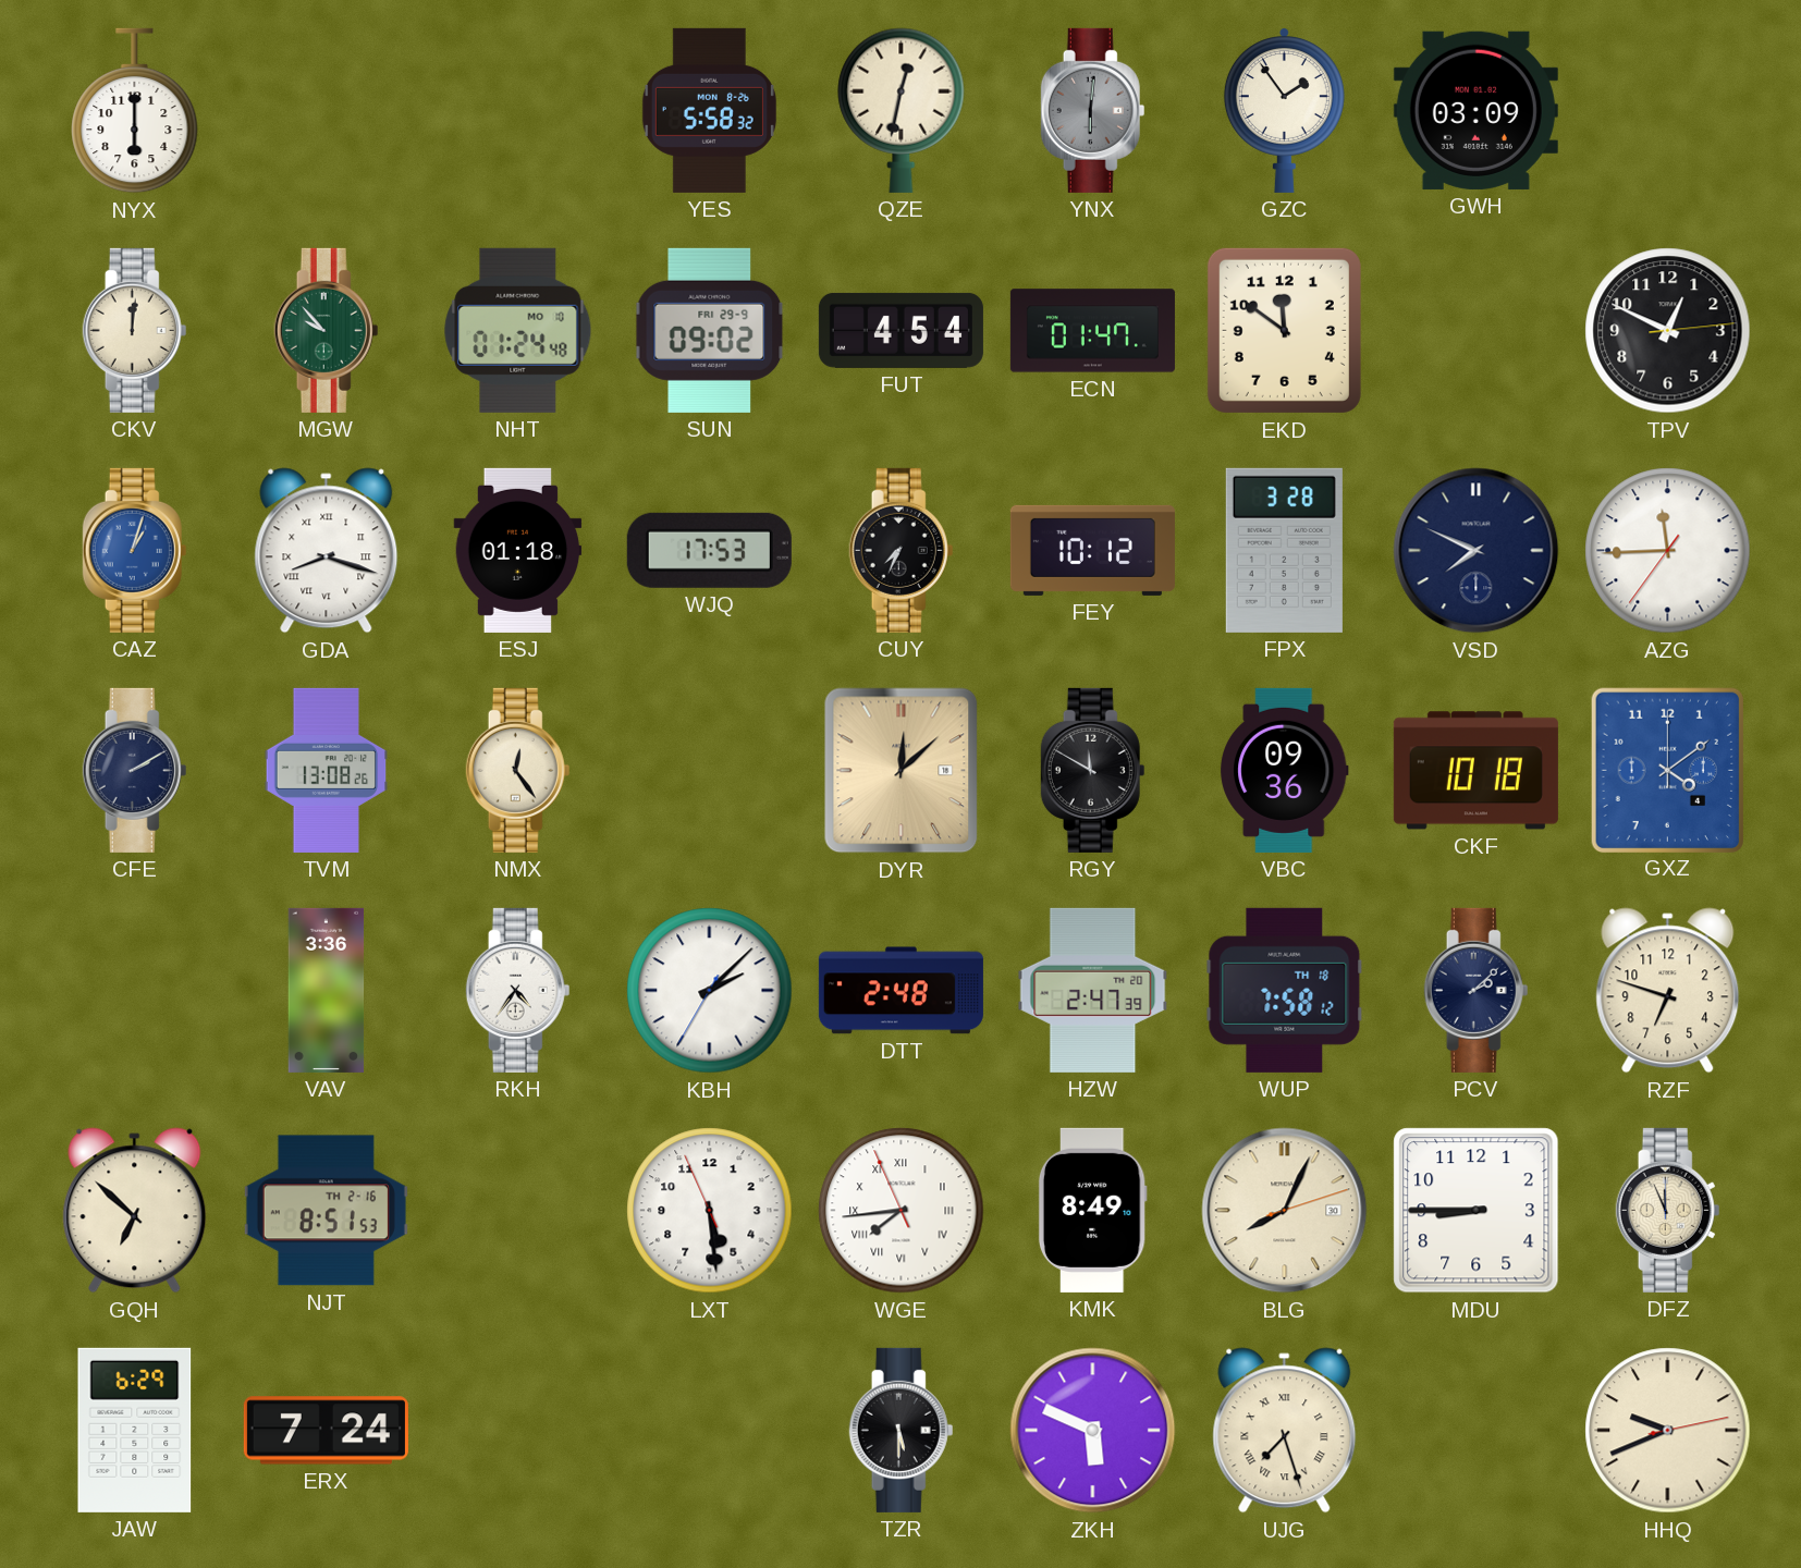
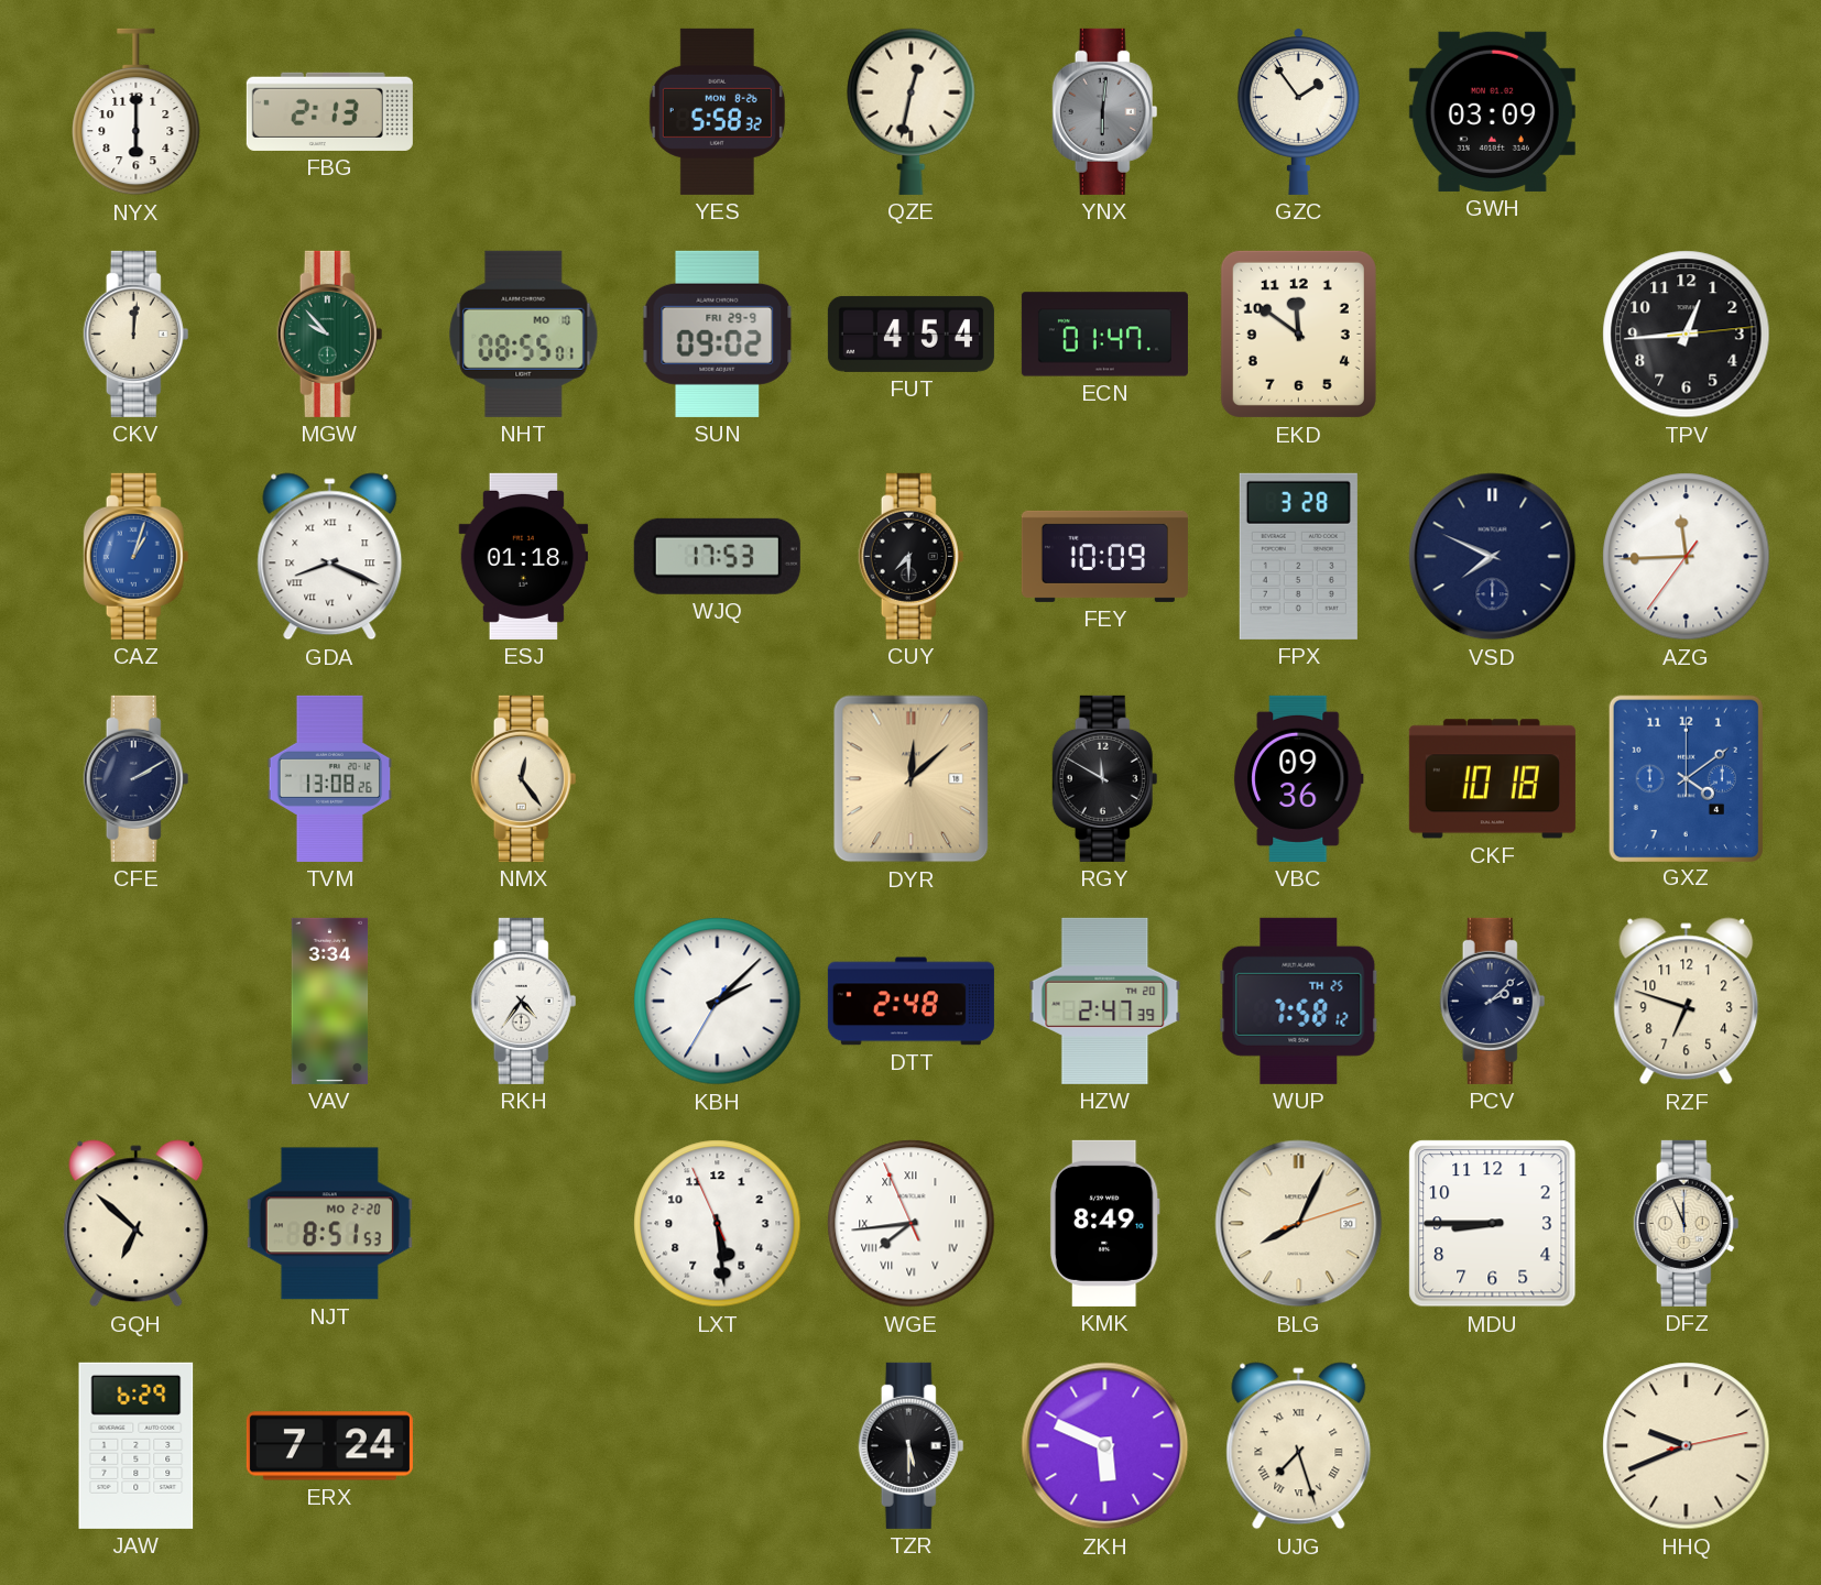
FBG: none -> 2:13
NHT: 01:24 -> 08:55
TPV: 12:49 -> 12:44
GDA: 8:18 -> 8:19
CUY: 7:34 -> 7:30
FEY: 10:12 -> 10:09
VAV: 3:36 -> 3:34
WUP date: TH 18 -> TH 25
NJT date: TH 2-16 -> MO 2-20
